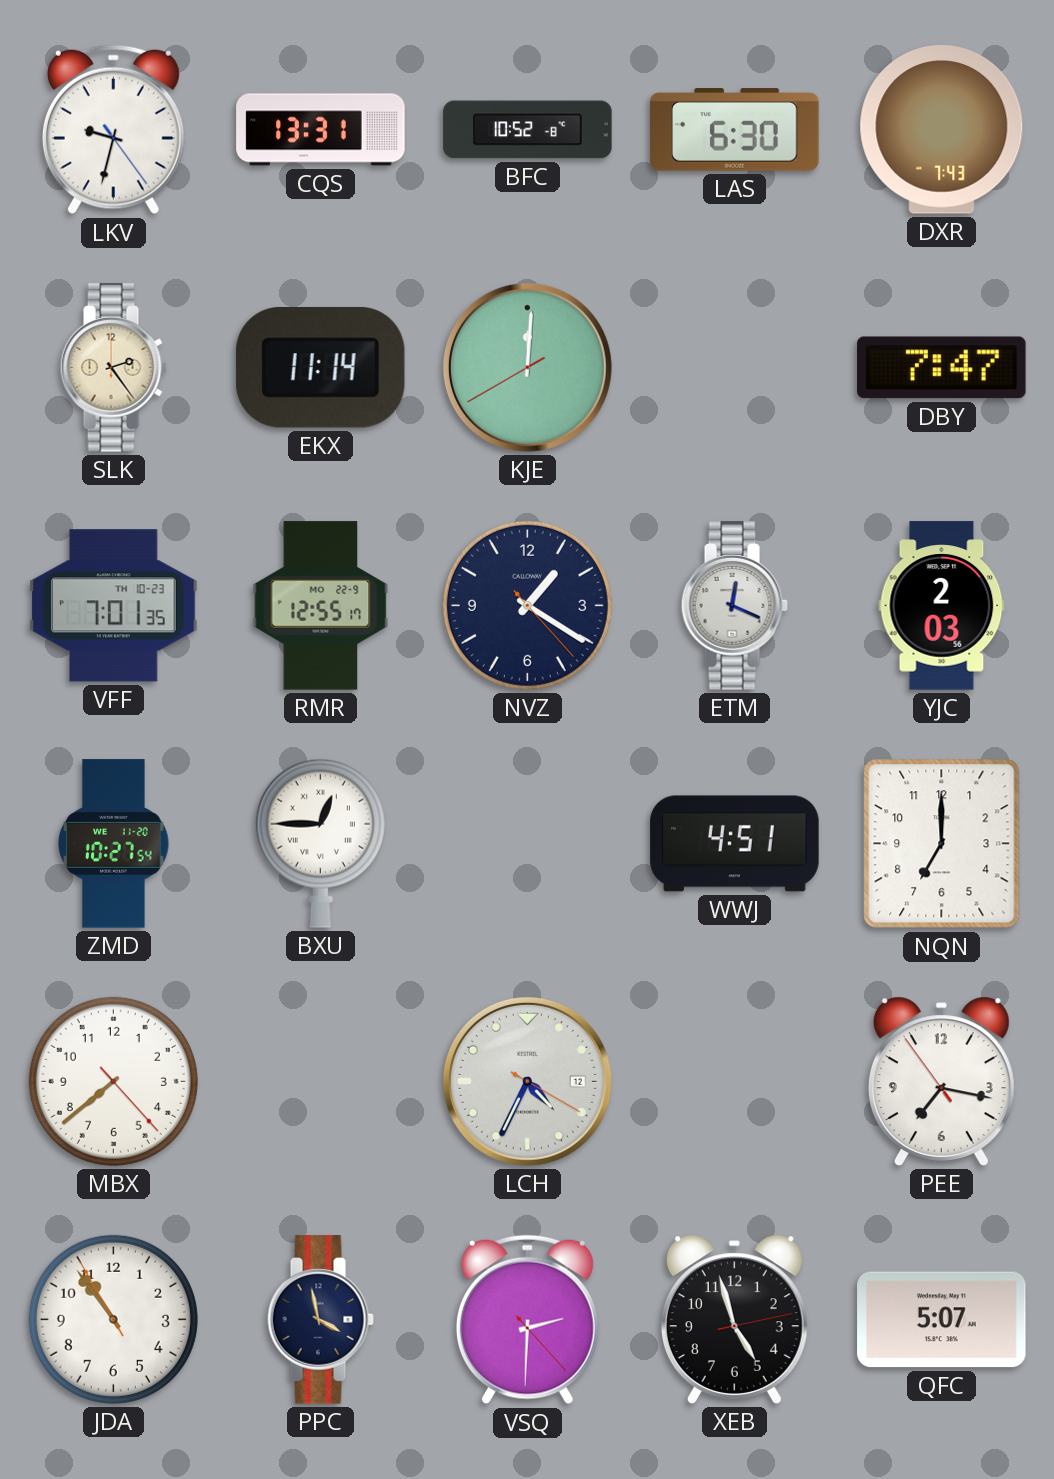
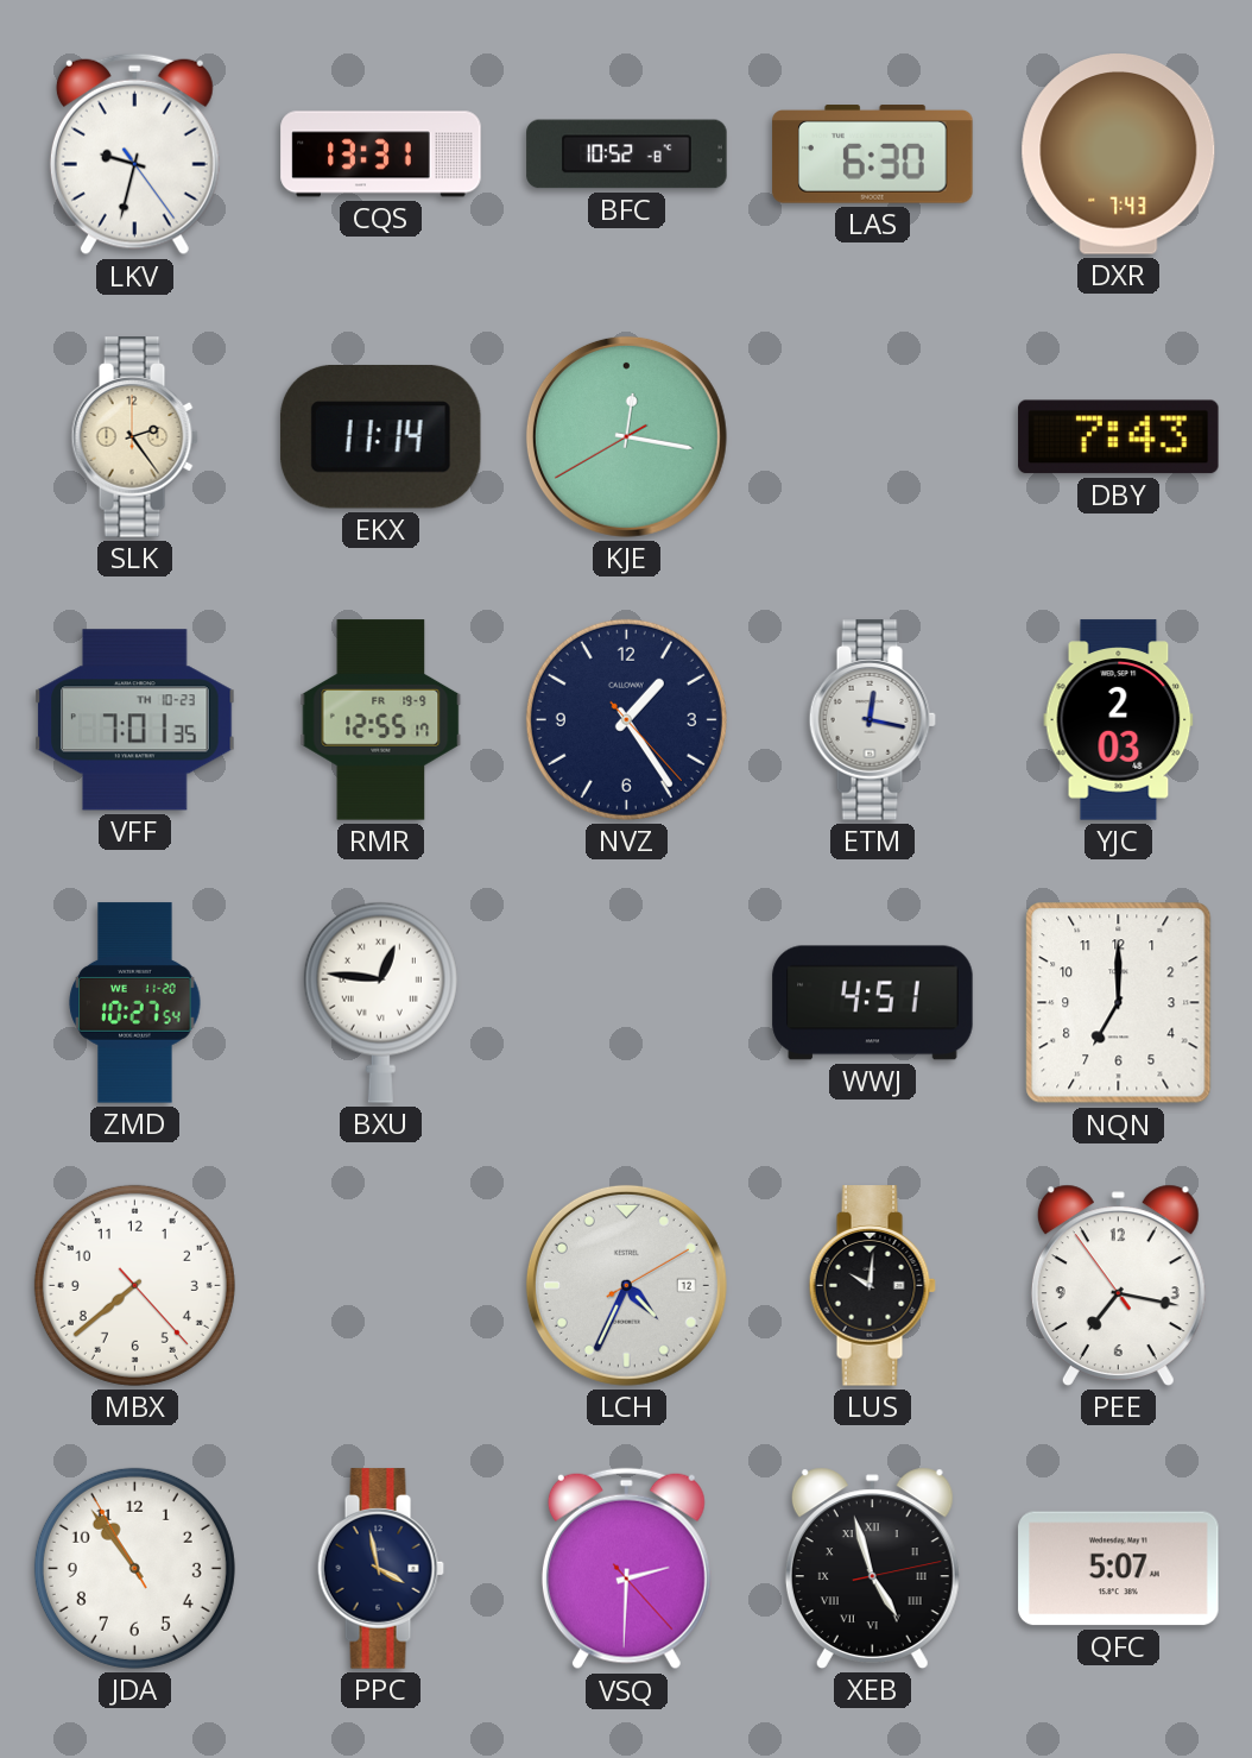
KJE: 12:00 -> 12:16
DBY: 7:47 -> 7:43
RMR date: MO 22-9 -> FR 19-9
NVZ: 1:20 -> 1:24
ETM: 12:19 -> 12:17
YJC: 2:03:56 -> 2:03
BXU: 12:45 -> 12:46
LCH: 4:34:20 -> 4:34:10
LUS: none -> 10:01
XEB numerals: Arabic -> Roman
